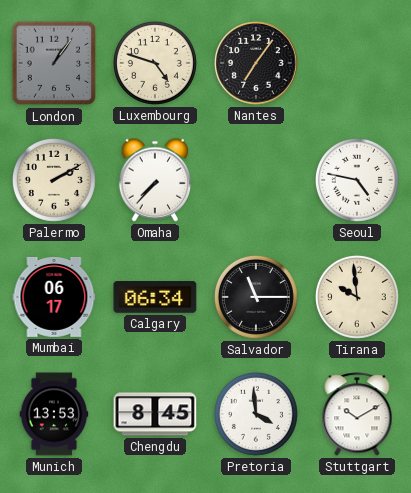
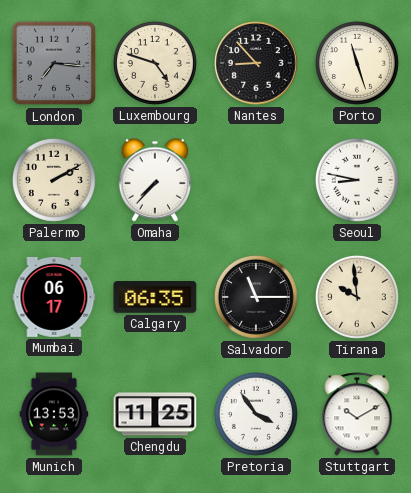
London: 1:06 -> 7:16
Nantes: 7:06 -> 8:53
Porto: none -> 11:27
Seoul: 4:47 -> 8:47
Calgary: 06:34 -> 06:35
Chengdu: 8:45 -> 11:25
Pretoria: 3:59 -> 3:54
